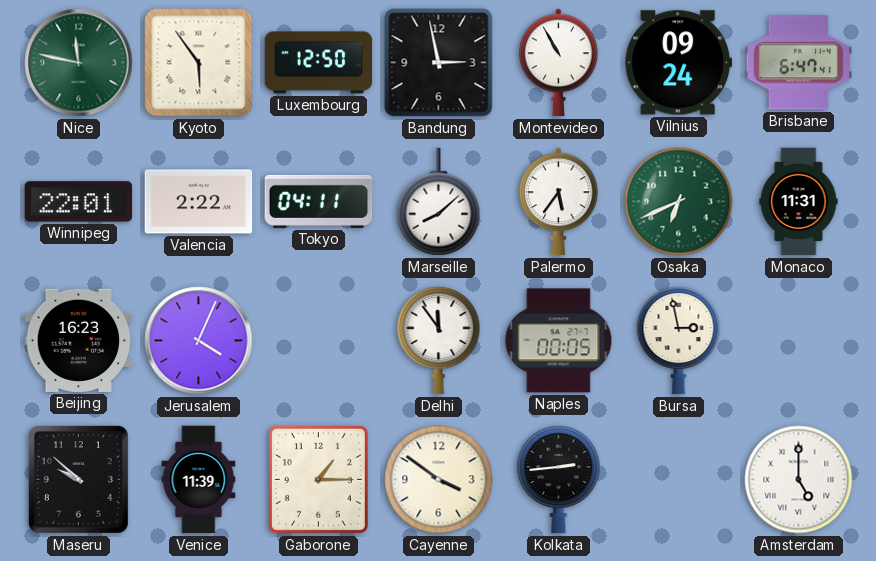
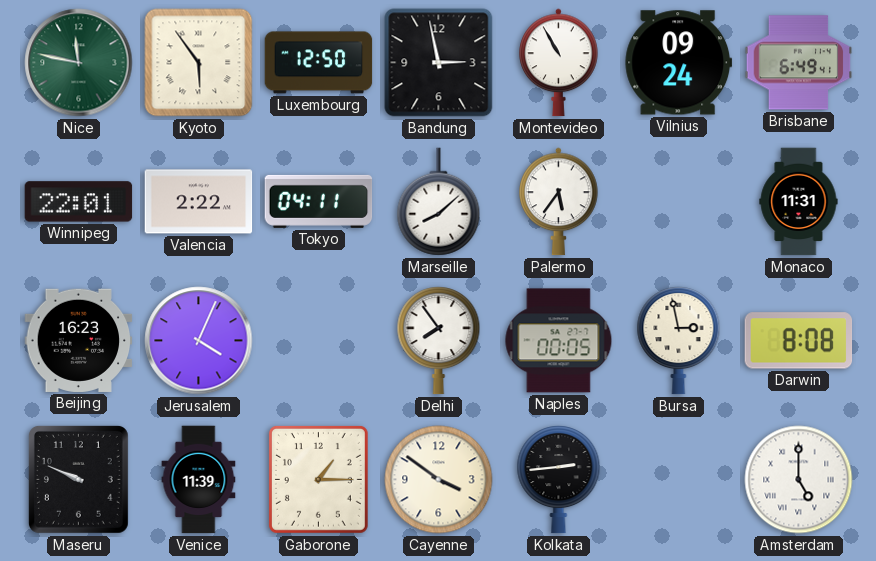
Brisbane: 6:47 -> 6:49
Osaka: 6:41 -> none
Delhi: 11:54 -> 7:54
Darwin: none -> 8:08
Maseru: 9:52 -> 9:49
